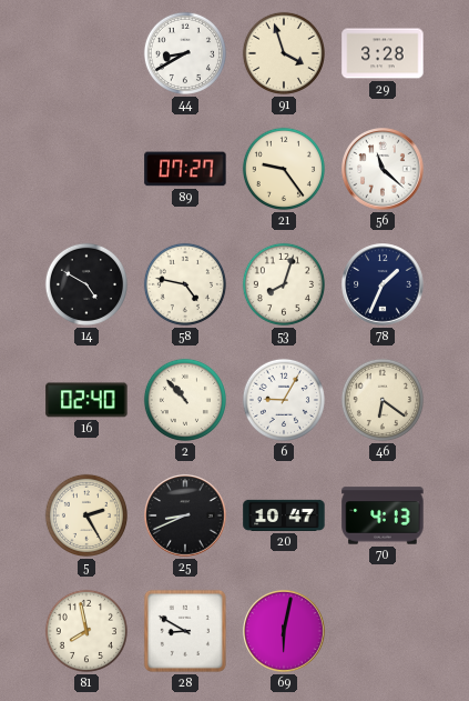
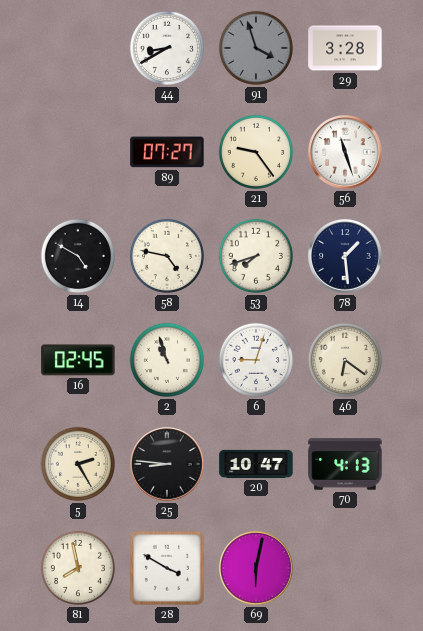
91 dial: cream -> grey
56: 11:22 -> 11:27
53: 8:03 -> 7:42
78: 1:34 -> 1:29
16: 02:40 -> 02:45
2: 10:53 -> 10:57
6: 9:05 -> 9:03
25: 8:41 -> 8:46
28: 8:50 -> 3:50
